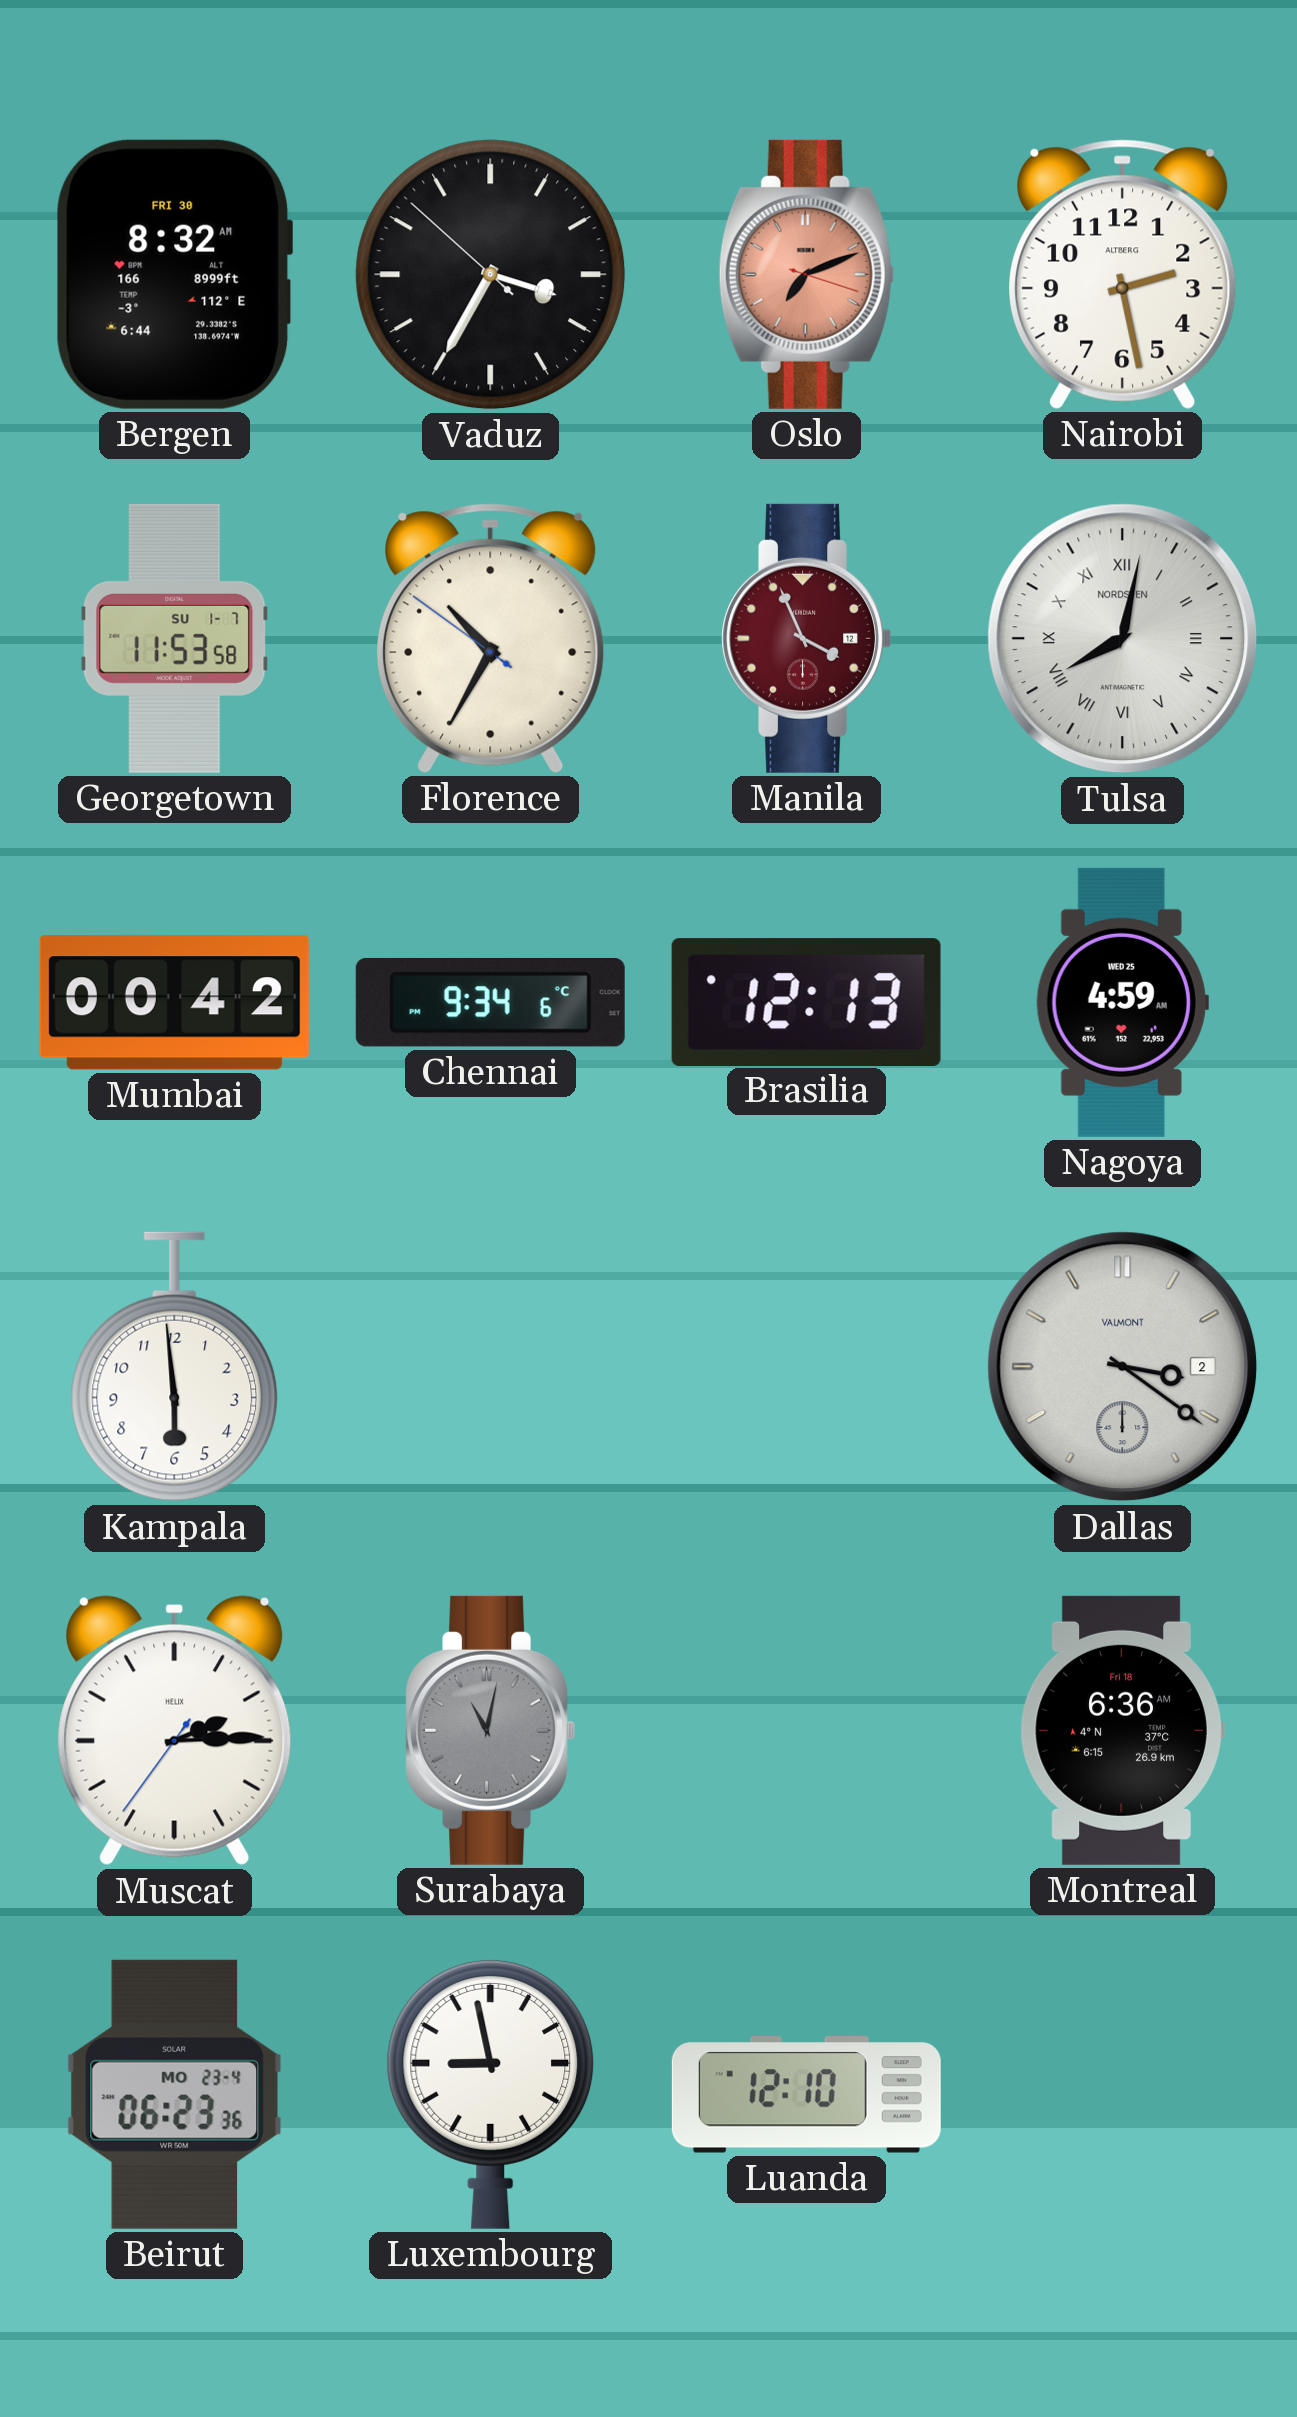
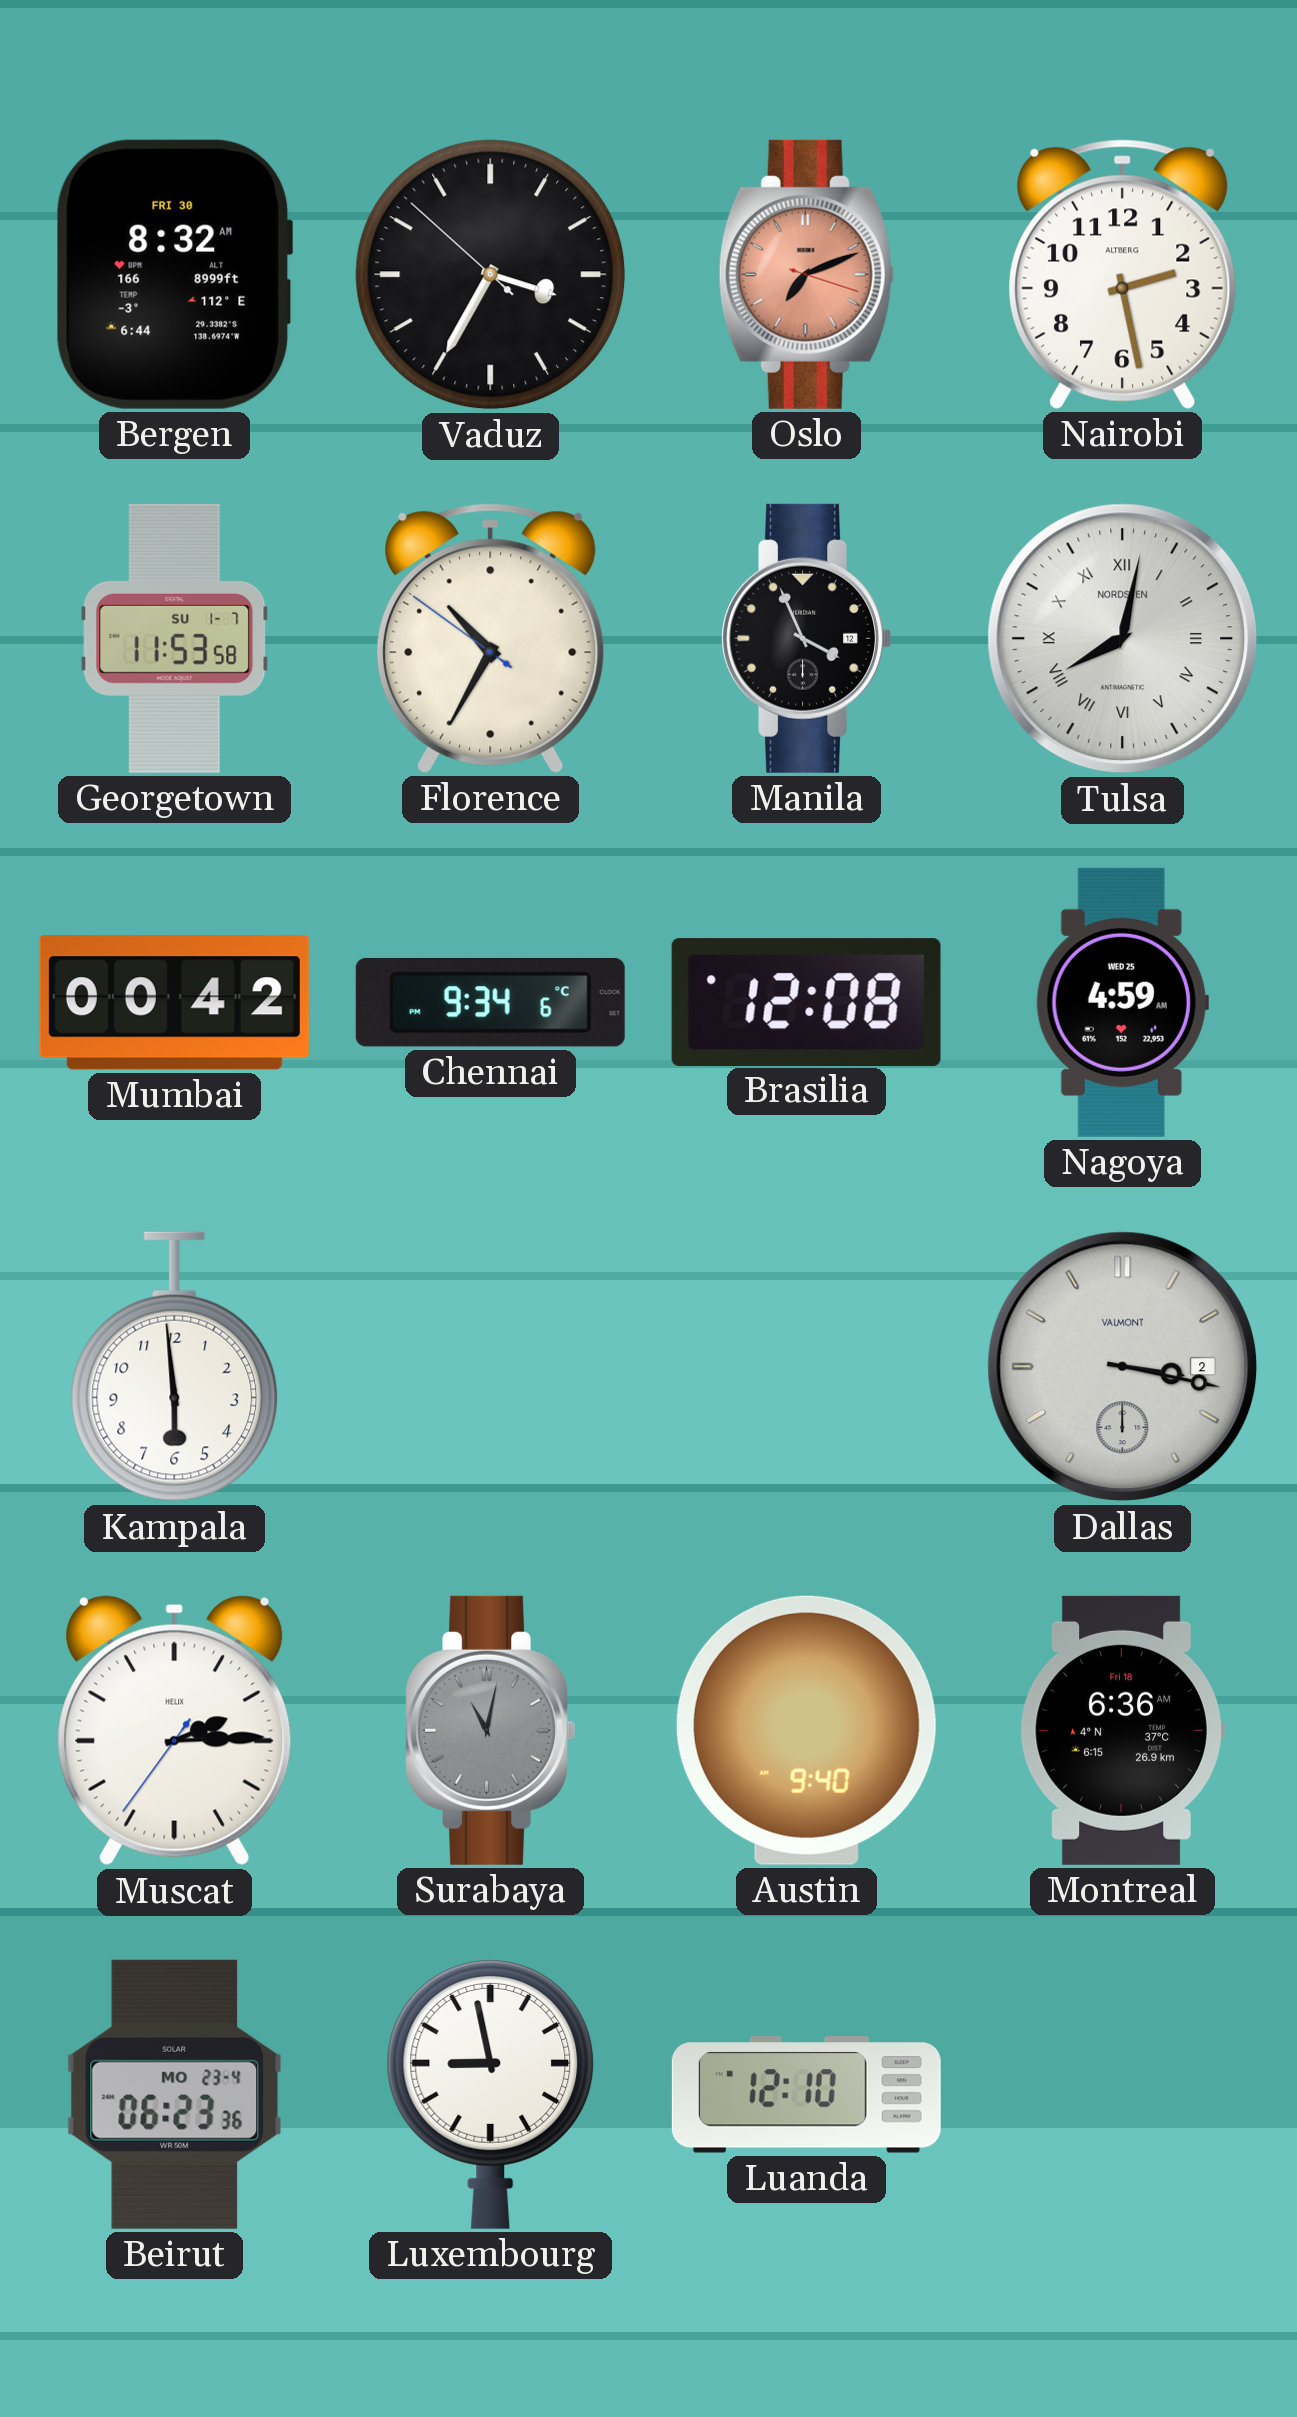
Manila dial: burgundy -> black
Brasilia: 12:13 -> 12:08
Dallas: 3:21 -> 3:17
Austin: none -> 9:40
